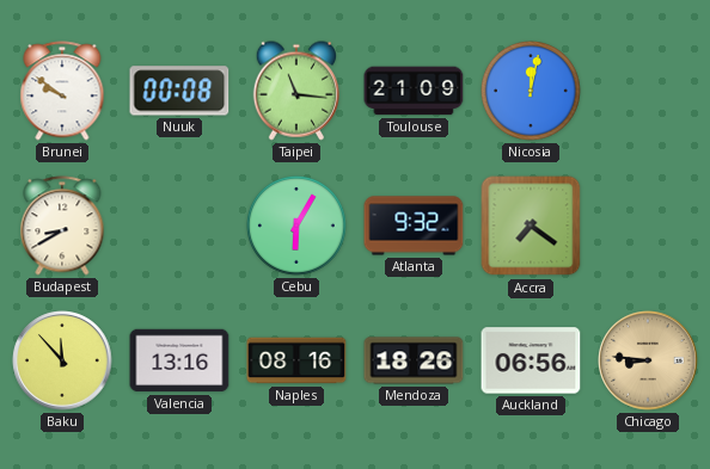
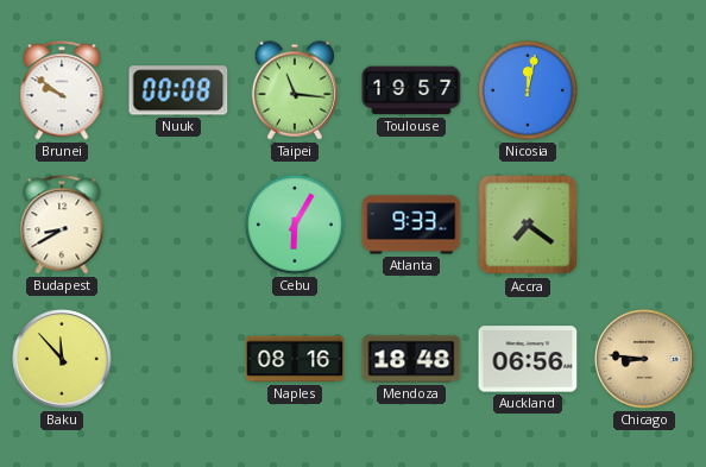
Toulouse: 21:09 -> 19:57
Atlanta: 9:32 -> 9:33
Valencia: 13:16 -> none
Mendoza: 18:26 -> 18:48
